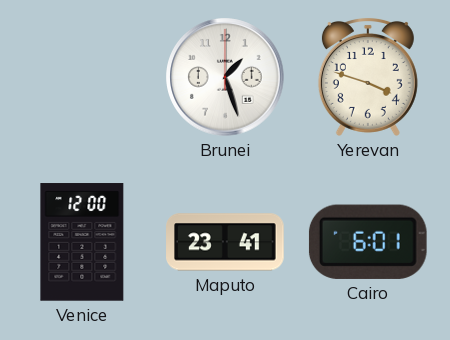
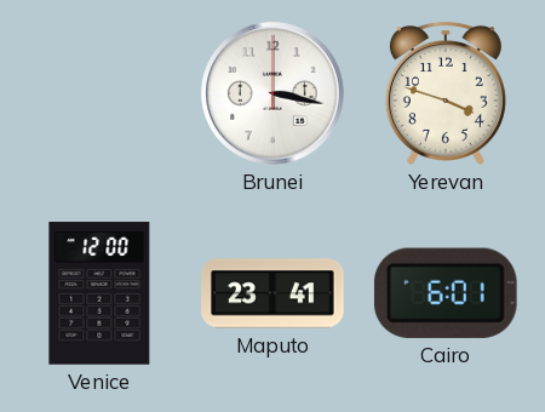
Brunei: 1:27 -> 3:17
